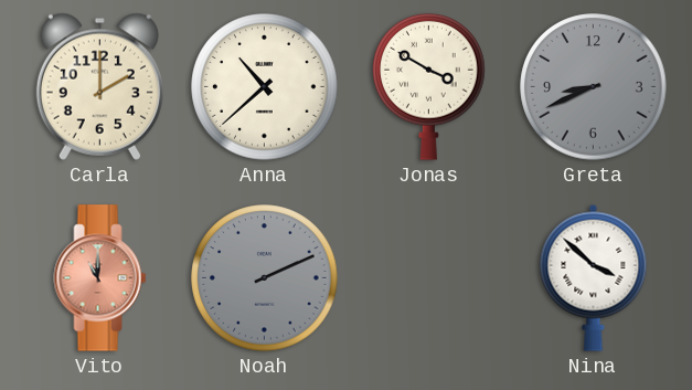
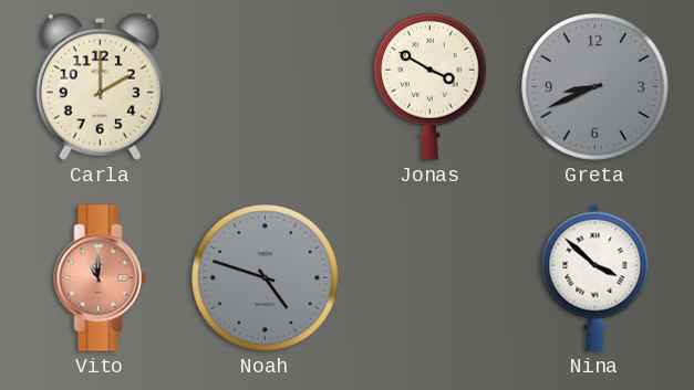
Anna: 10:38 -> none
Noah: 2:11 -> 4:48
